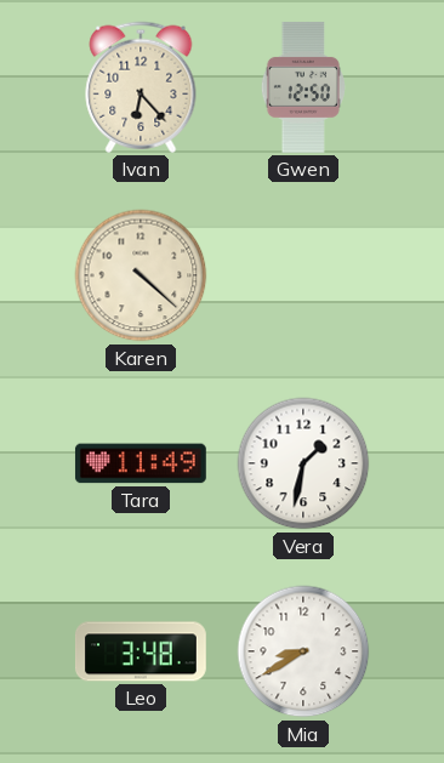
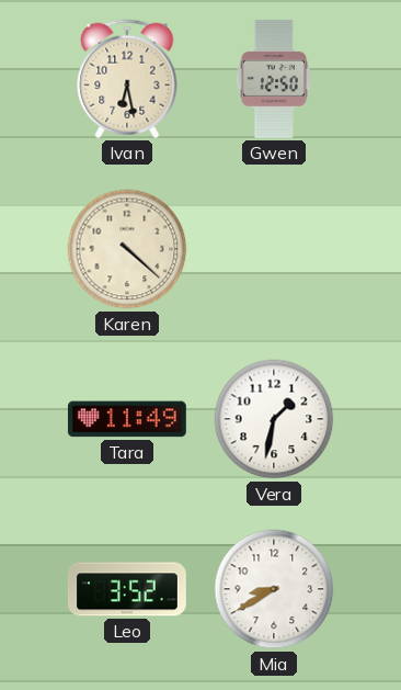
Ivan: 6:23 -> 6:28
Leo: 3:48 -> 3:52
